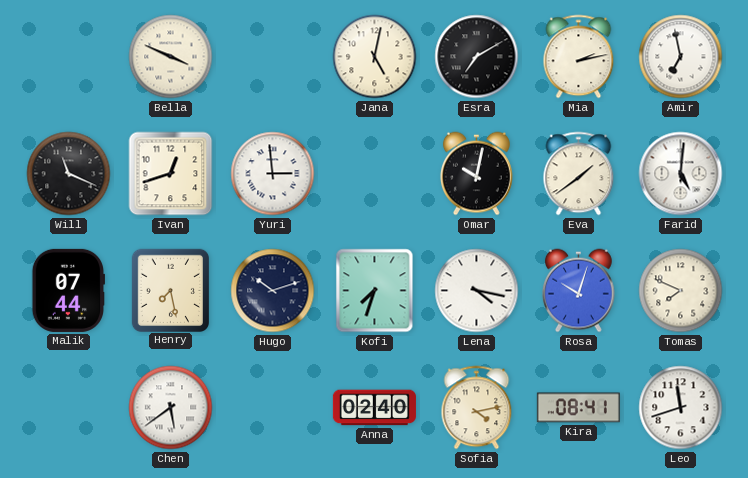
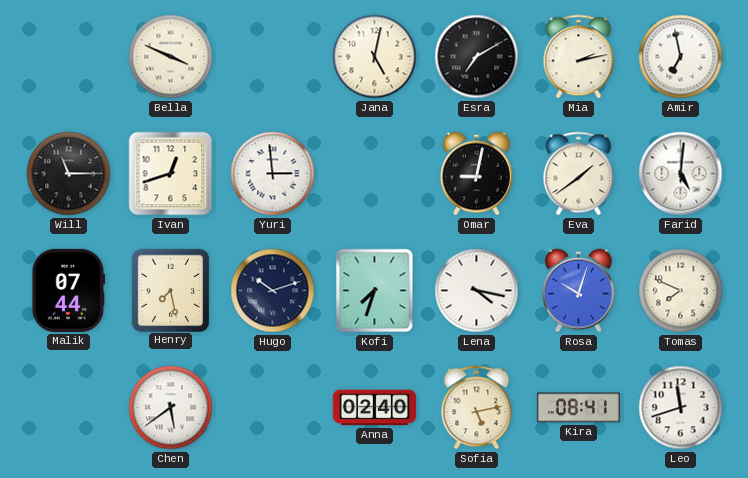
Will: 11:19 -> 11:15
Omar: 10:02 -> 9:02
Sofia: 4:13 -> 5:13
